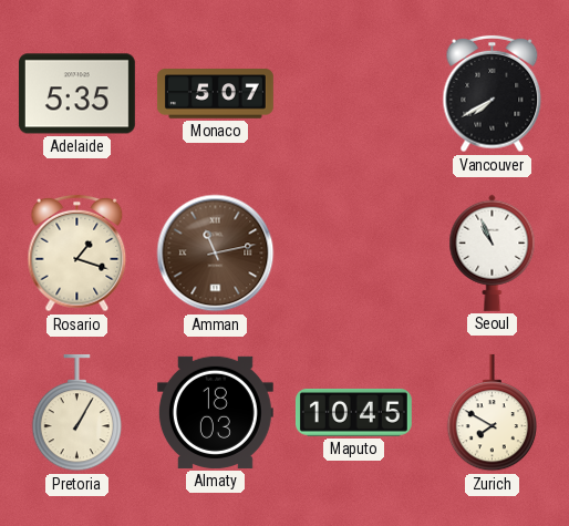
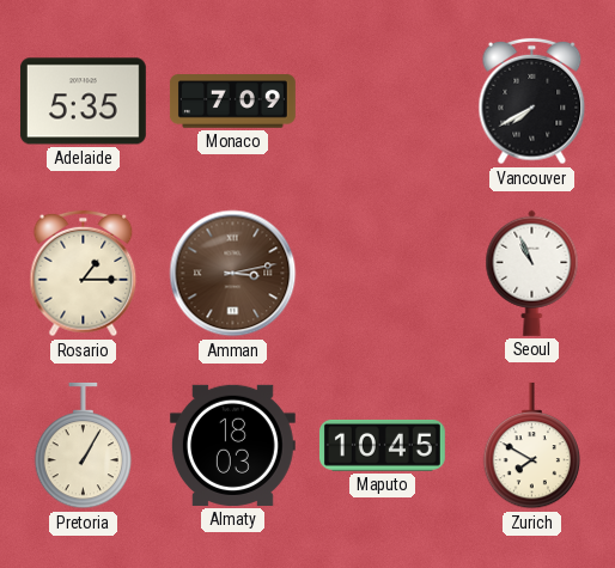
Monaco: 5:07 -> 7:09
Rosario: 1:18 -> 1:15
Amman: 11:13 -> 3:13
